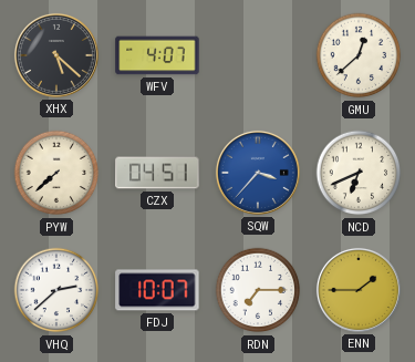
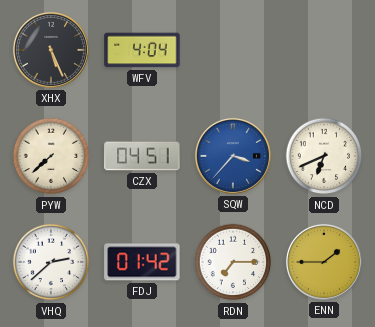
XHX: 5:22 -> 5:26
WFV: 4:07 -> 4:04
GMU: 12:38 -> none
FDJ: 10:07 -> 01:42
